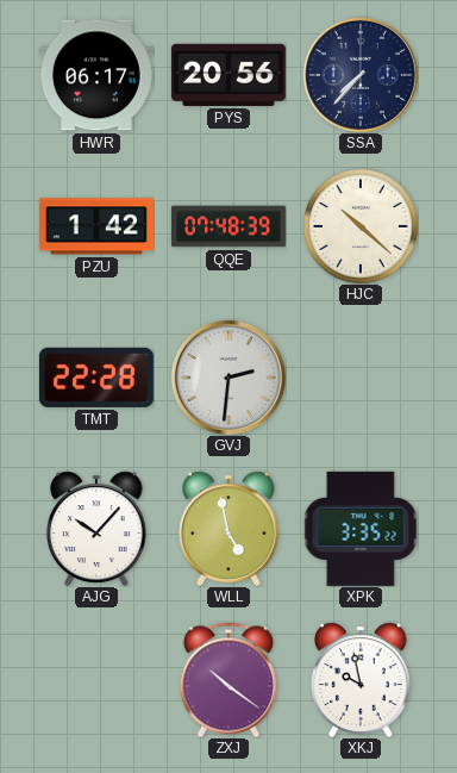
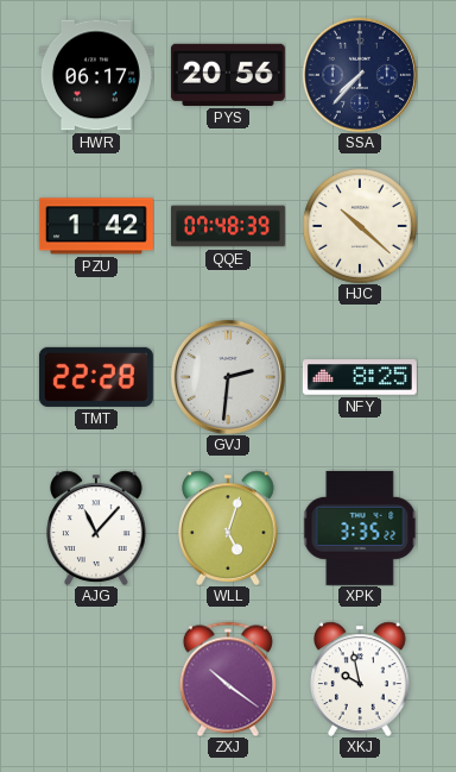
NFY: none -> 8:25
AJG: 10:07 -> 11:07
WLL: 4:58 -> 5:03
